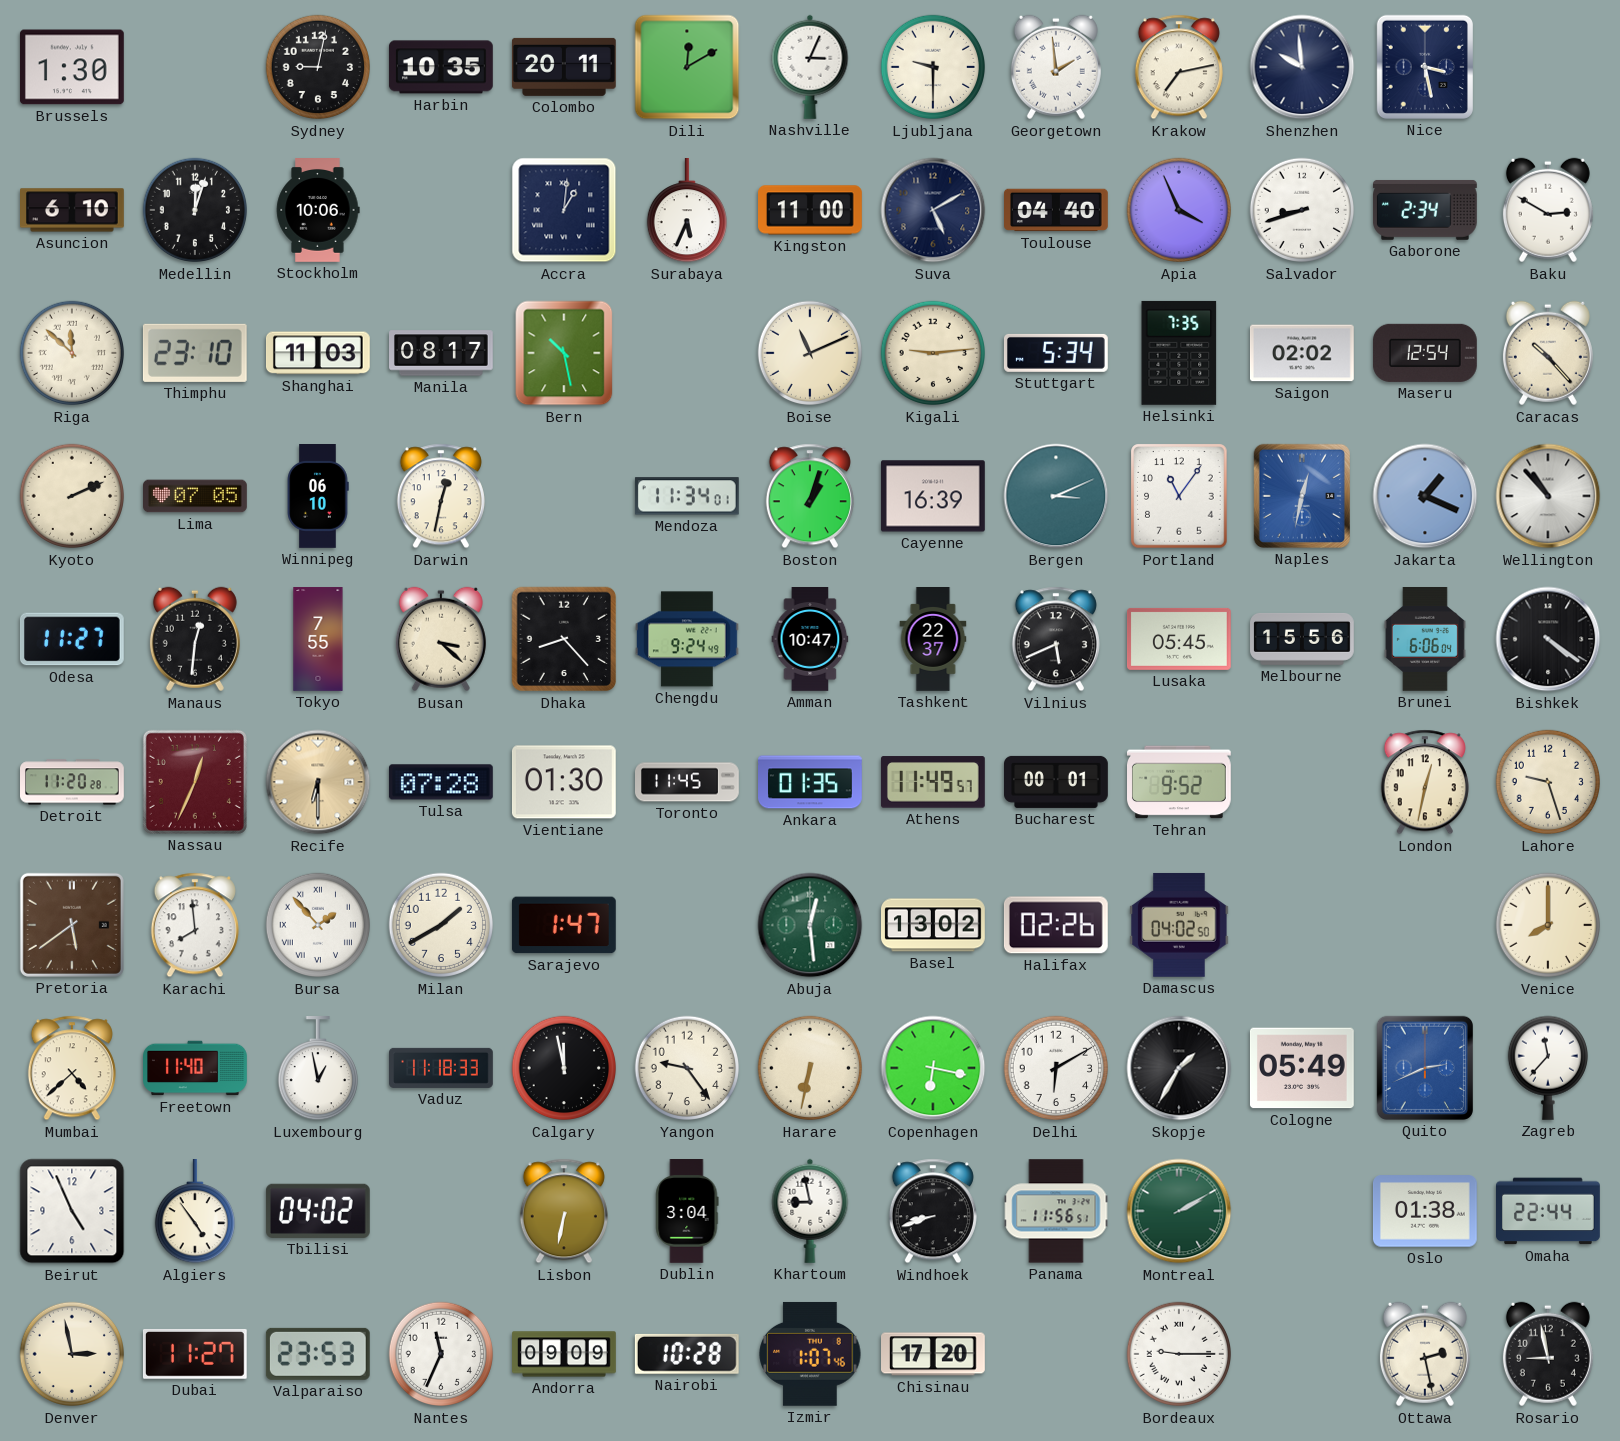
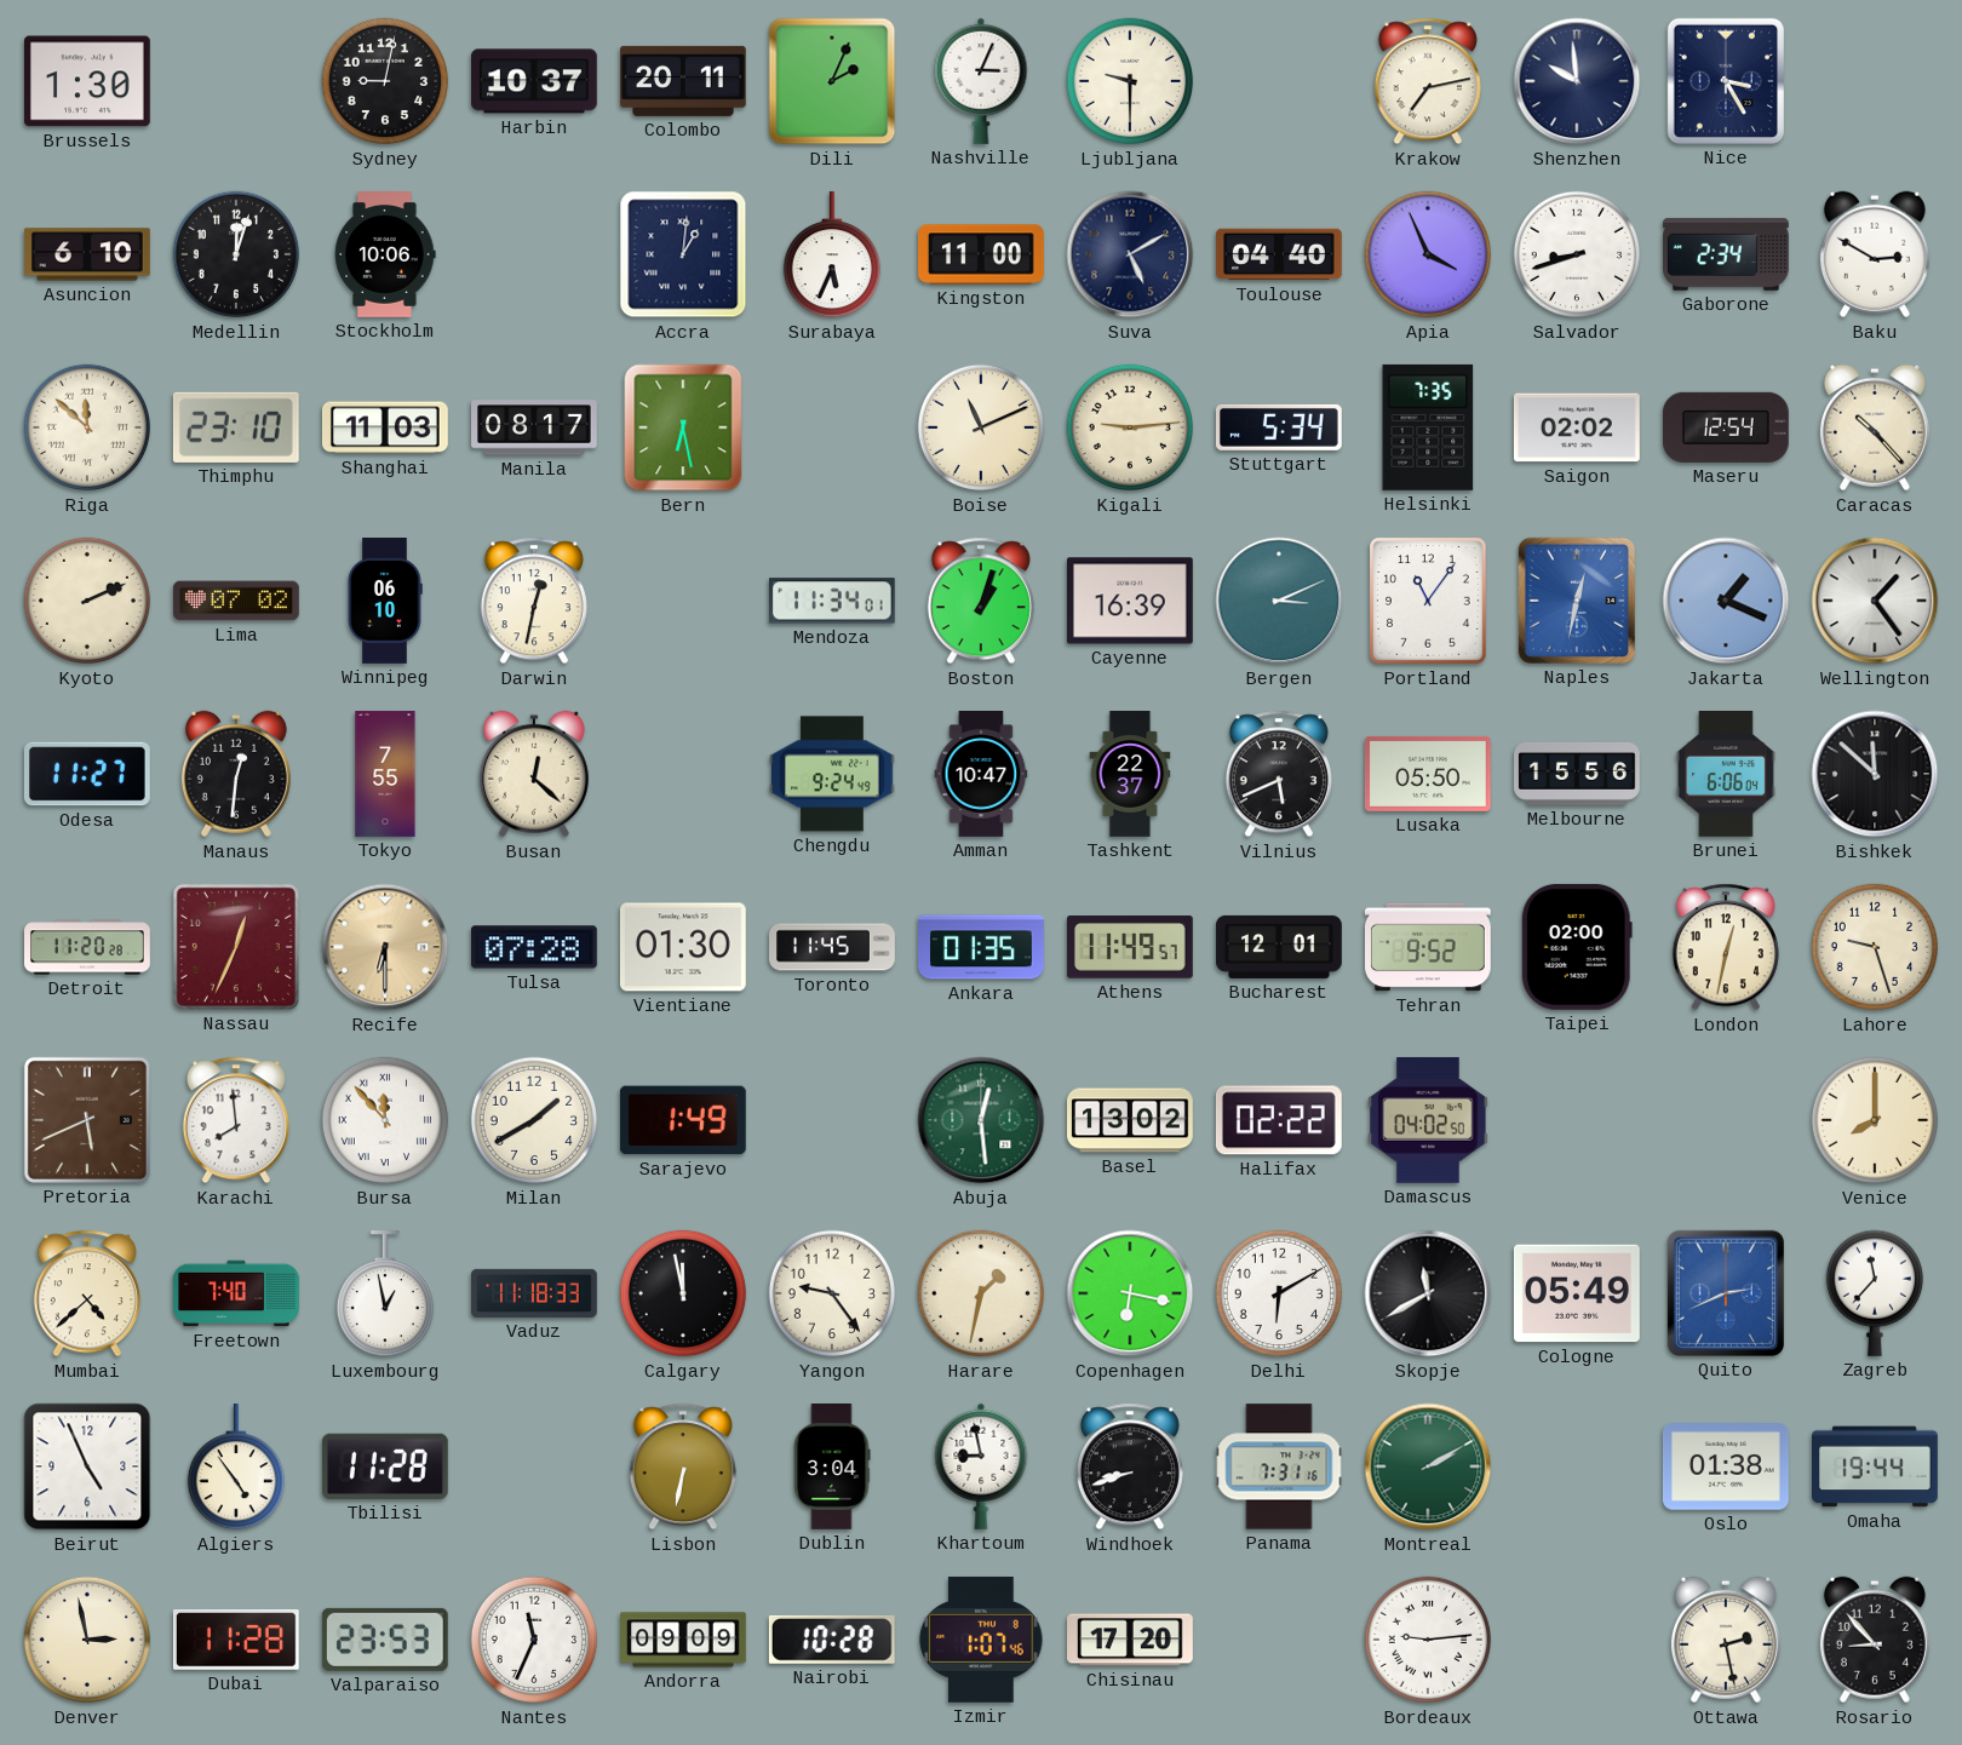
Harbin: 10:35 -> 10:37
Dili: 12:10 -> 2:04
Georgetown: 1:59 -> none
Nice: 3:28 -> 3:25
Bern: 10:28 -> 6:28
Lima: 07:05 -> 07:02
Wellington: 10:53 -> 1:24
Busan: 3:22 -> 12:22
Dhaka: 8:23 -> none
Lusaka: 05:45 -> 05:50
Bishkek: 4:21 -> 11:52
Bucharest: 00:01 -> 12:01
Taipei: none -> 02:00
Pretoria: 5:39 -> 5:41
Bursa: 1:53 -> 11:53
Sarajevo: 1:47 -> 1:49
Halifax: 02:26 -> 02:22
Freetown: 11:40 -> 7:40
Harare: 6:32 -> 1:32
Skopje: 1:35 -> 11:40
Tbilisi: 04:02 -> 11:28
Panama: 11:56 -> 7:31
Omaha: 22:44 -> 19:44
Dubai: 11:27 -> 11:28
Bordeaux: 9:15 -> 9:14
Rosario: 8:58 -> 8:53
